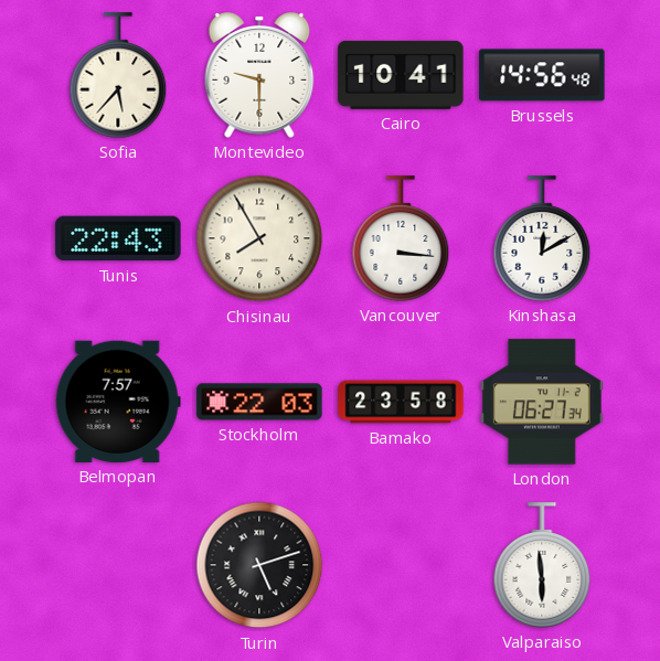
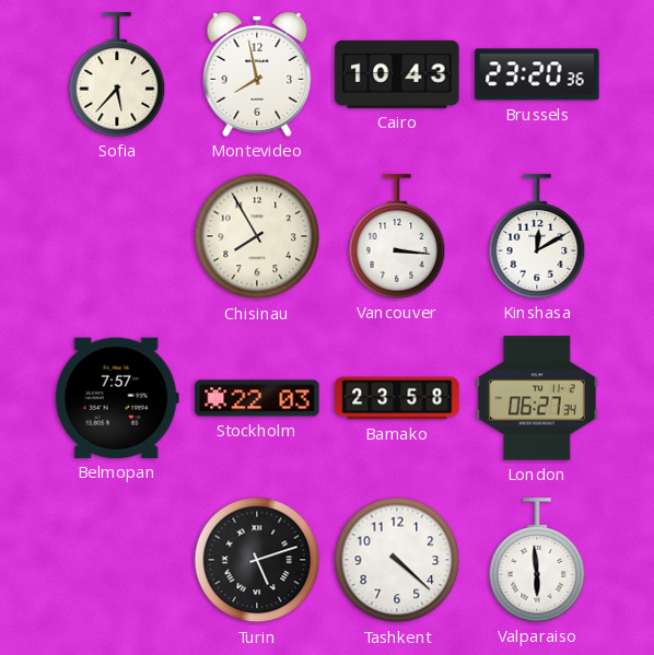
Montevideo: 9:30 -> 7:58
Cairo: 10:41 -> 10:43
Brussels: 14:56 -> 23:20
Tunis: 22:43 -> none
Tashkent: none -> 4:22
